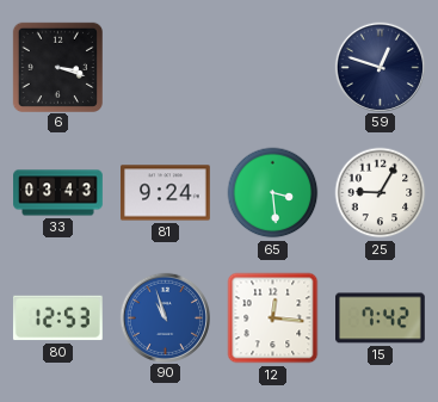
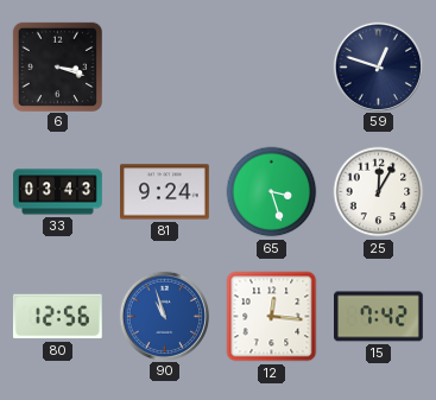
65: 3:29 -> 3:27
25: 9:05 -> 12:05
80: 12:53 -> 12:56
